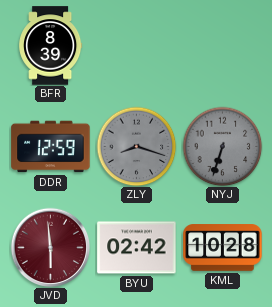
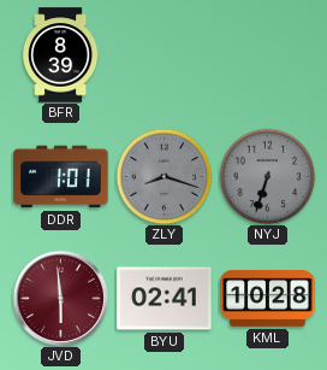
DDR: 12:59 -> 1:01
BYU: 02:42 -> 02:41
